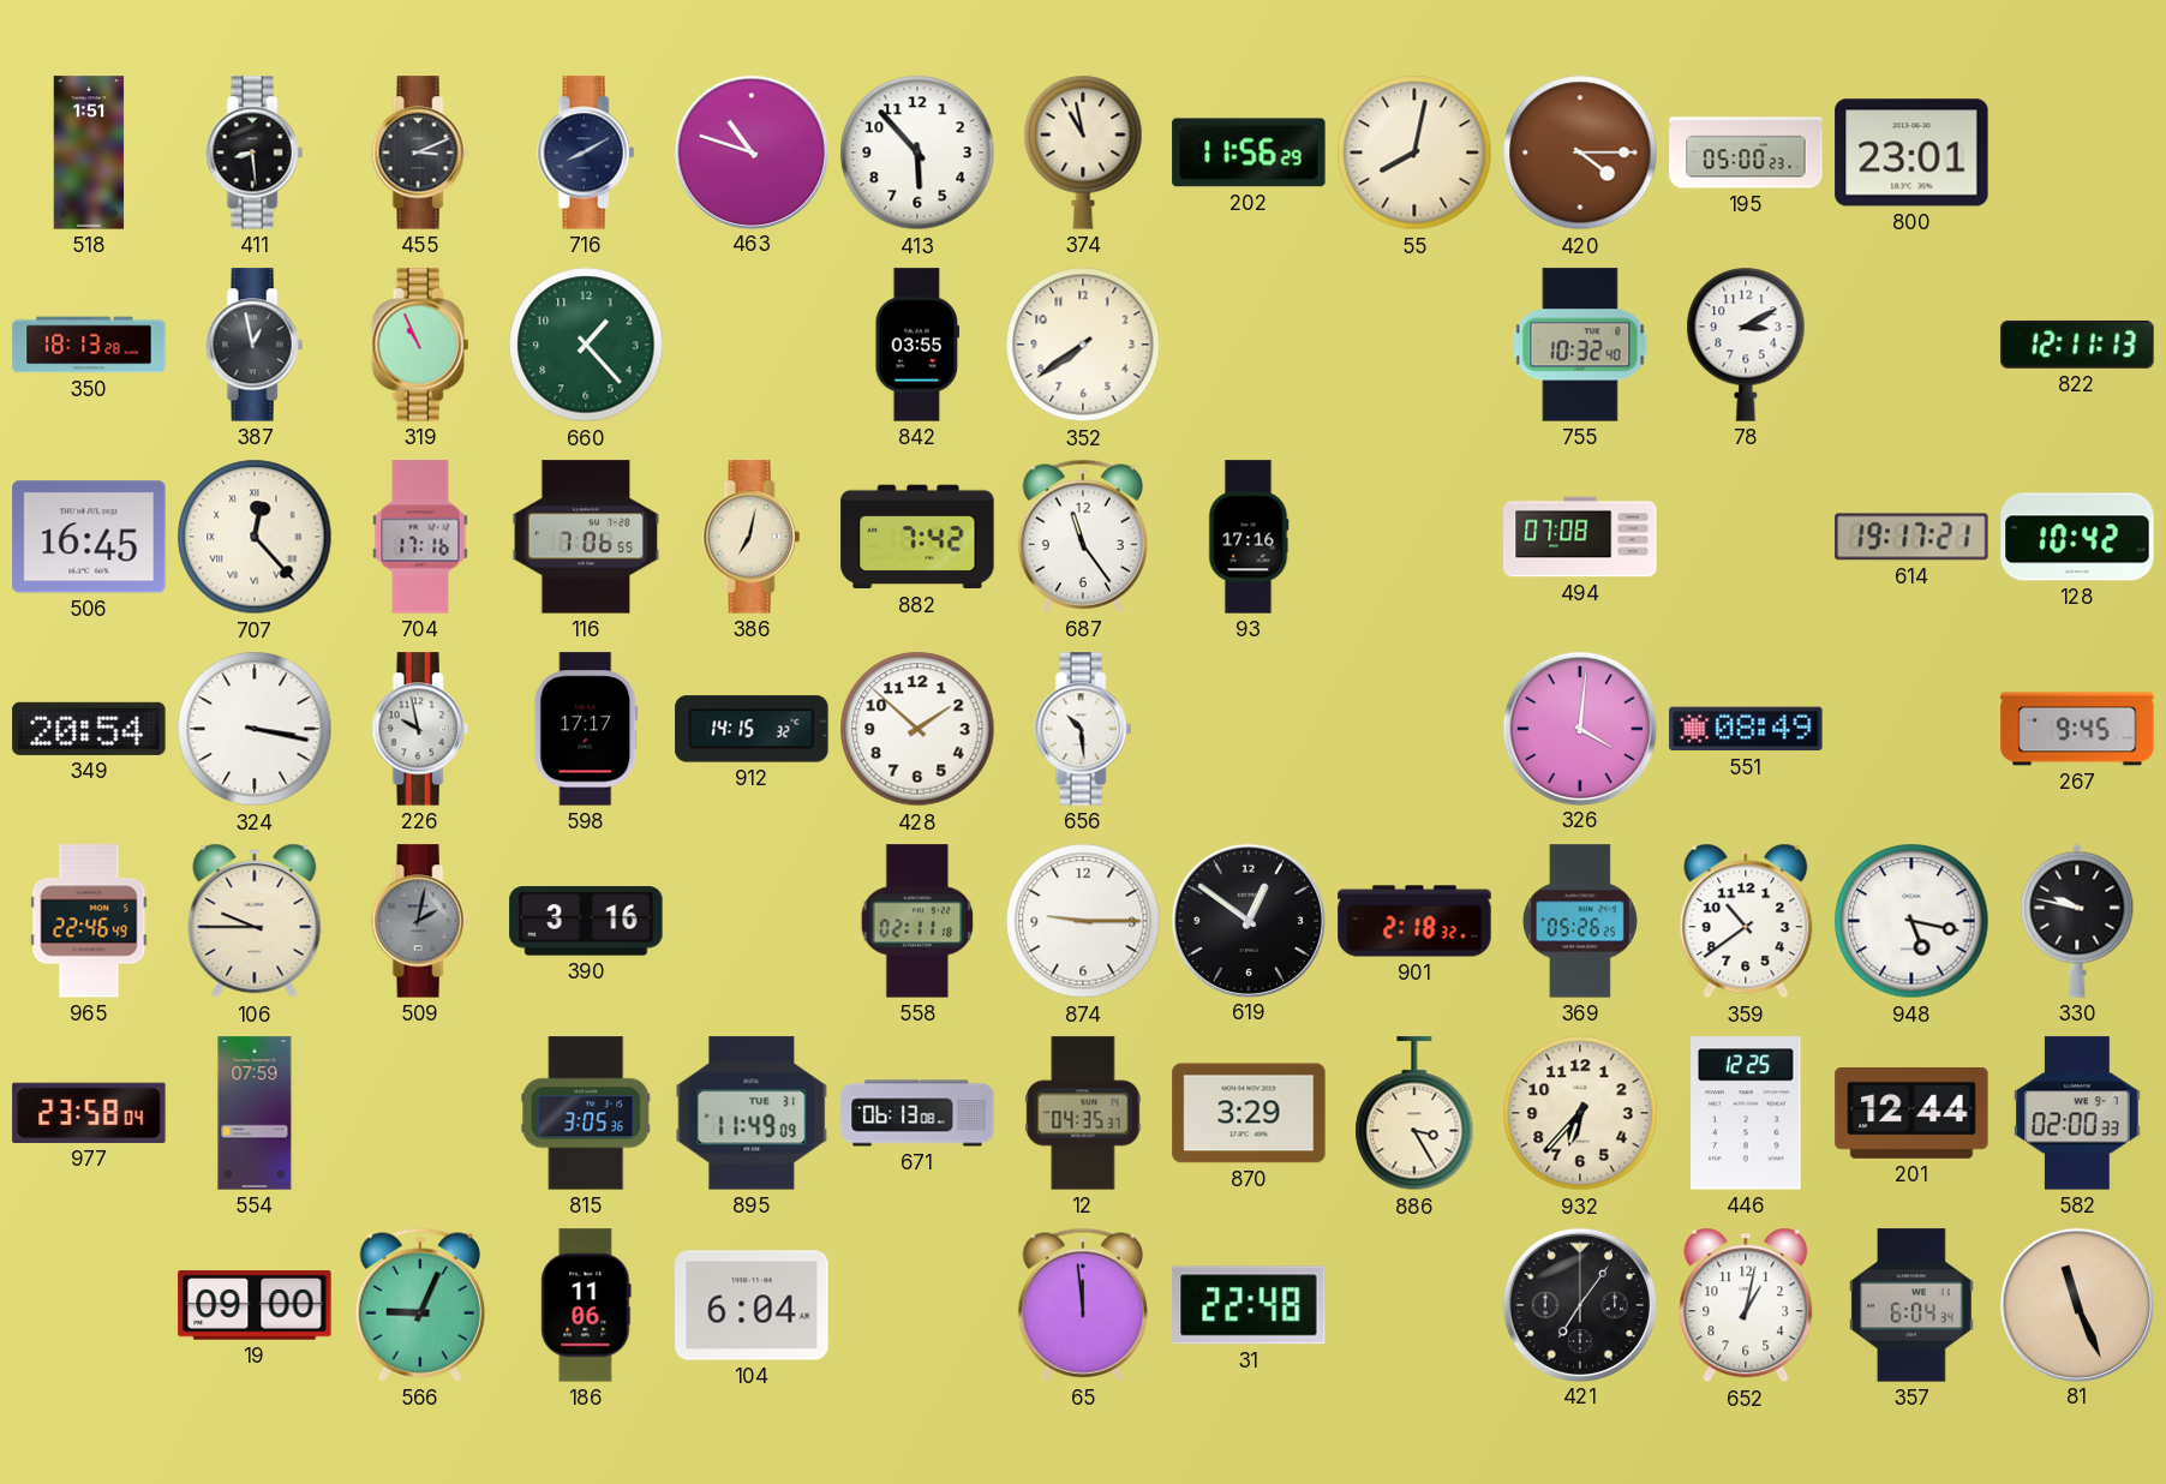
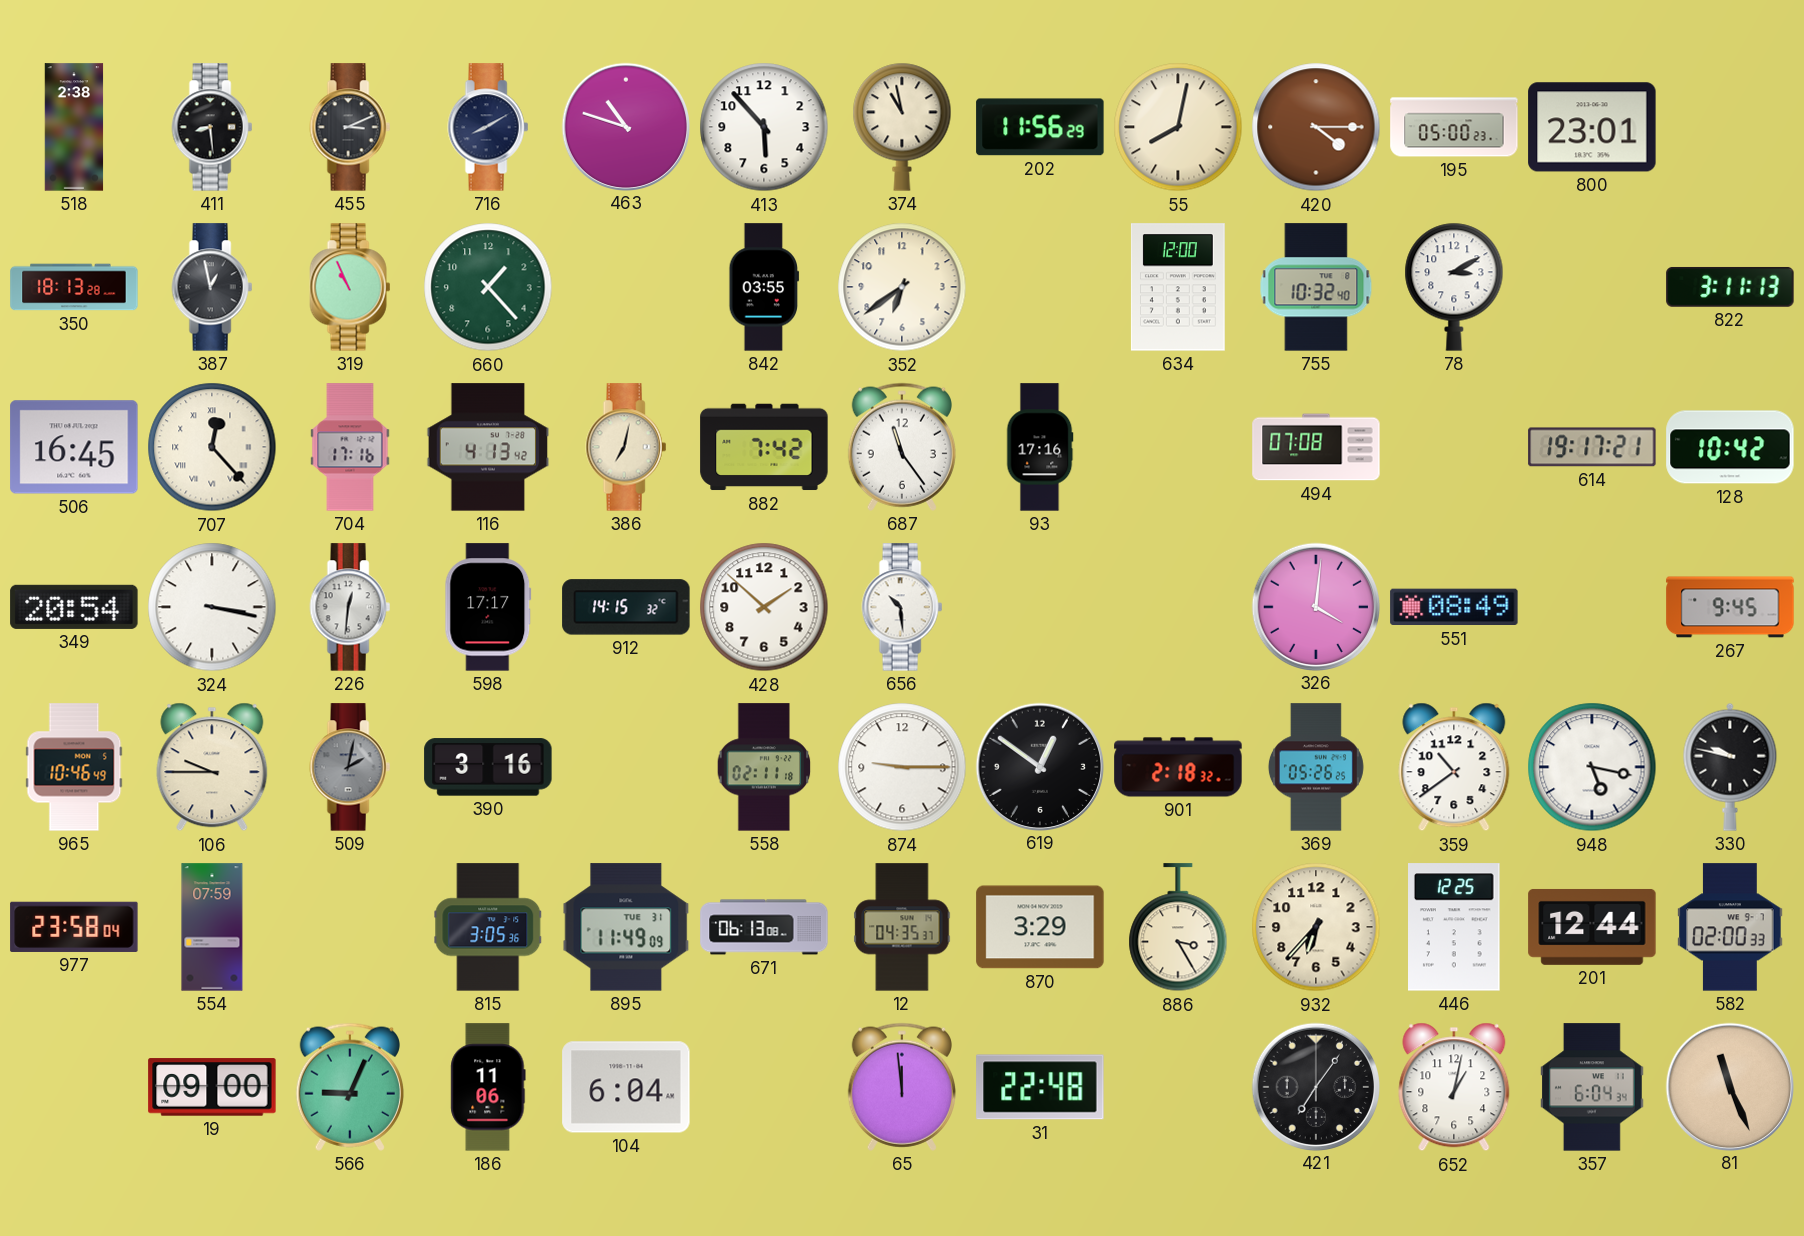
518: 1:51 -> 2:38
352: 7:39 -> 6:39
634: none -> 12:00
822: 12:11 -> 3:11
116: 7:06 -> 4:13
226: 9:58 -> 12:31
965: 22:46 -> 10:46
